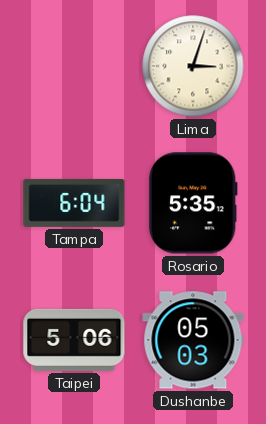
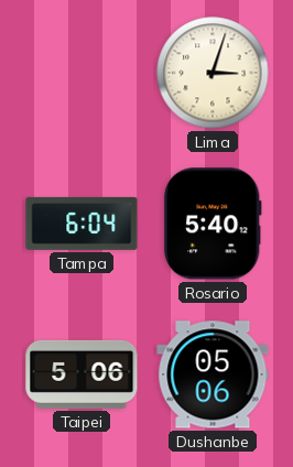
Rosario: 5:35 -> 5:40
Dushanbe: 05:03 -> 05:06
